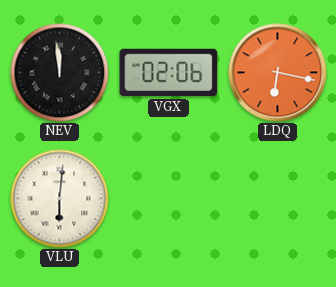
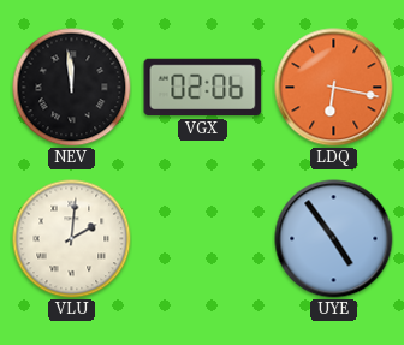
VLU: 6:01 -> 2:01
UYE: none -> 4:54
